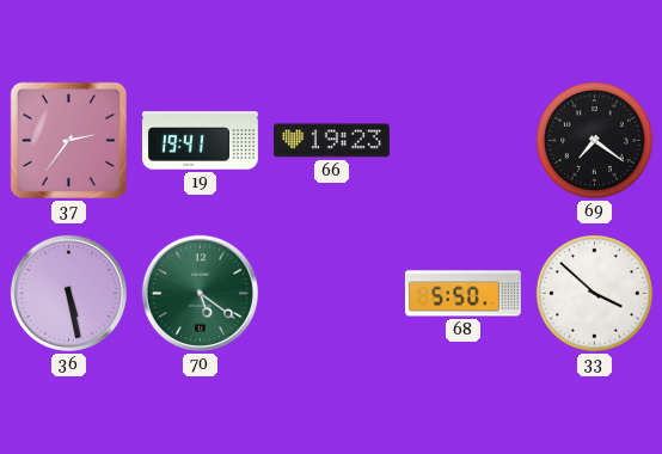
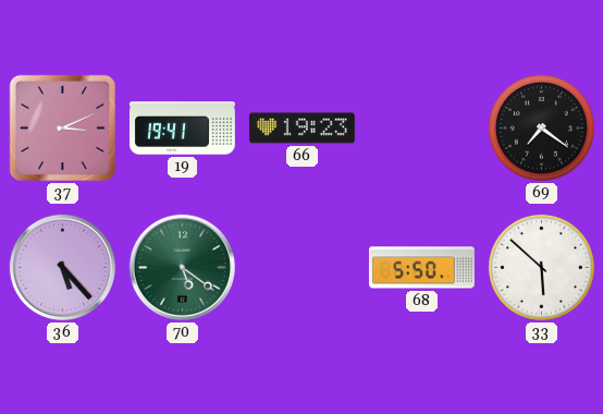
37: 2:36 -> 3:11
36: 5:28 -> 5:23
33: 3:52 -> 5:52
